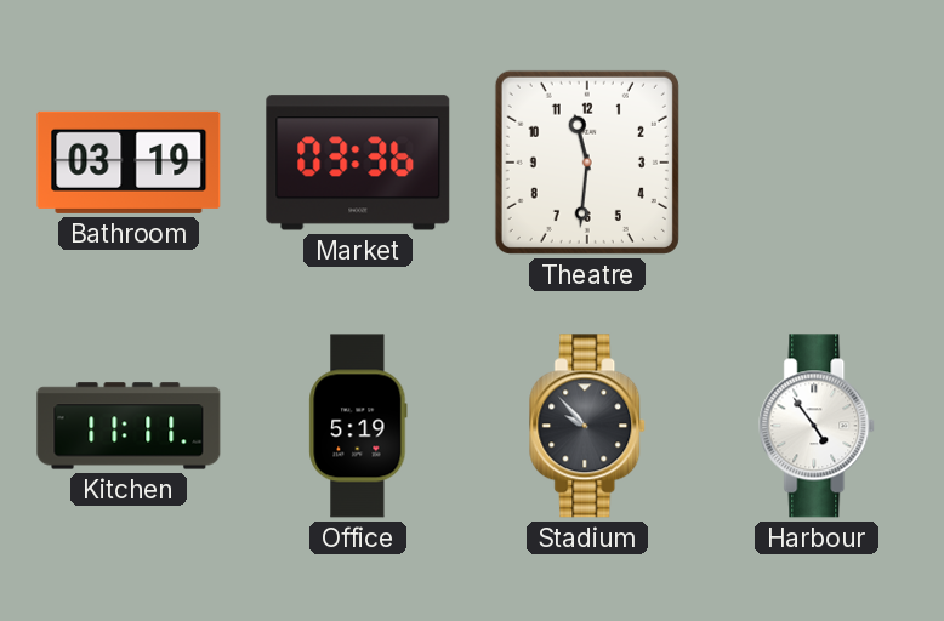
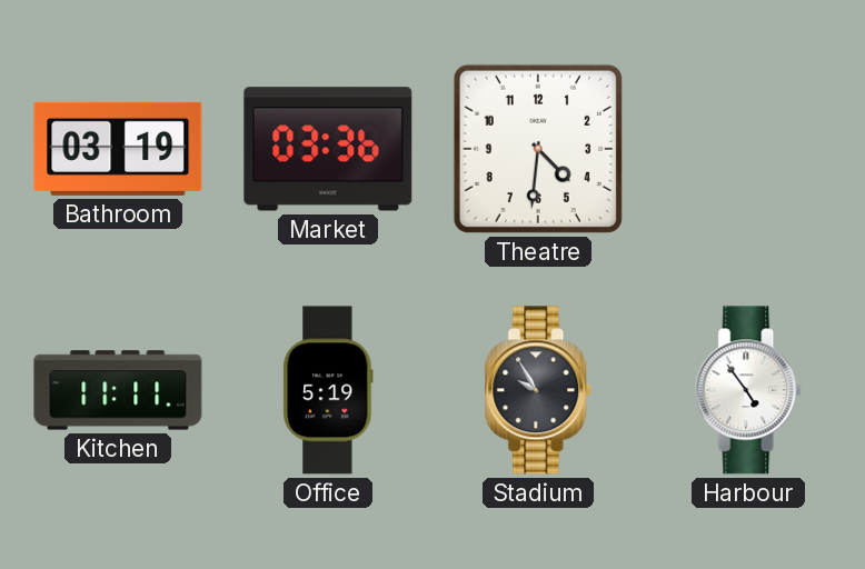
Theatre: 11:31 -> 4:31
Stadium: 9:53 -> 9:55
